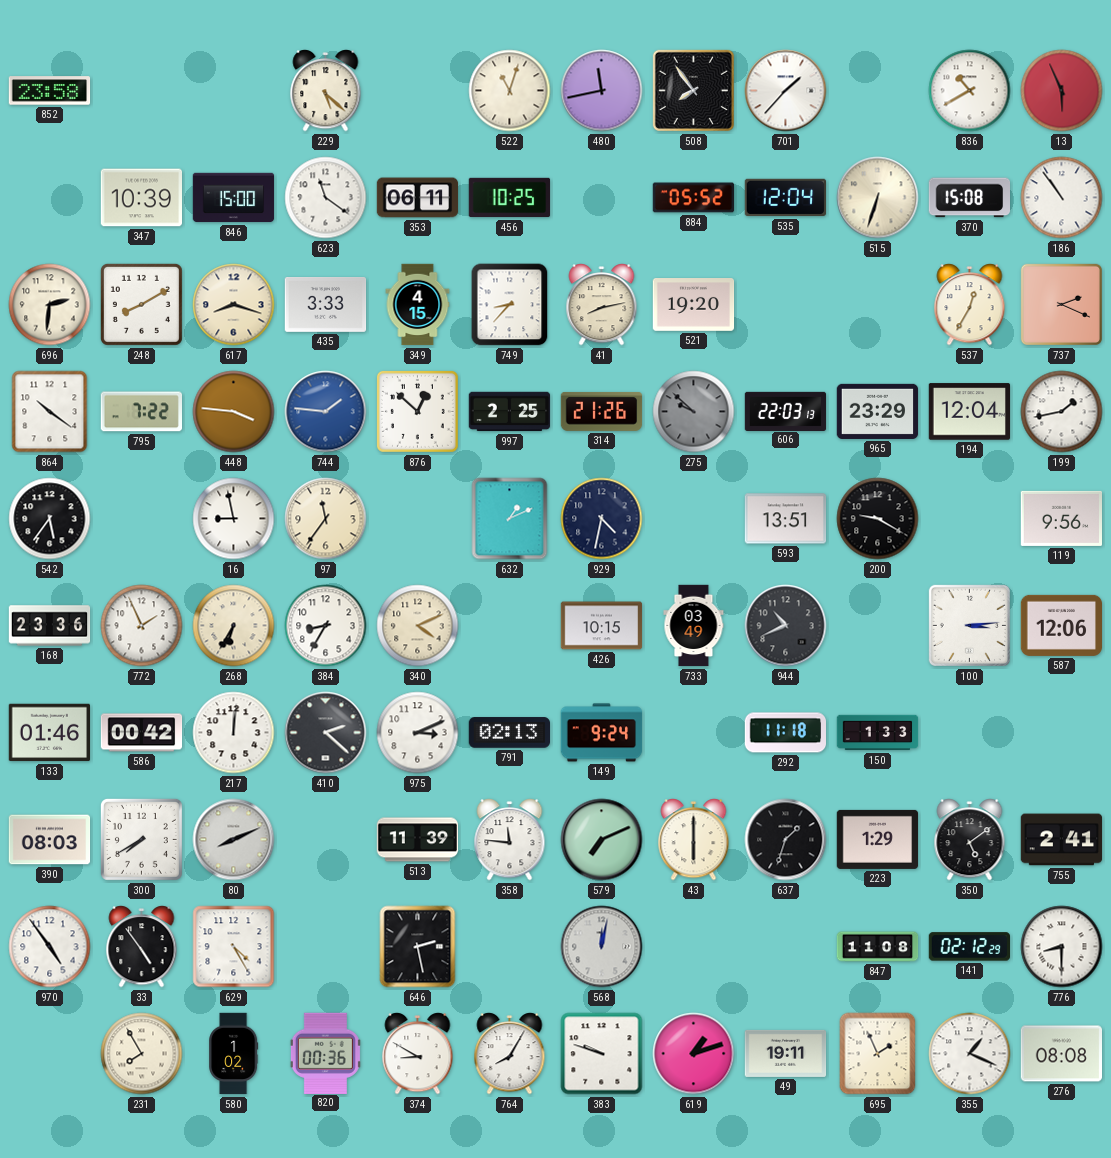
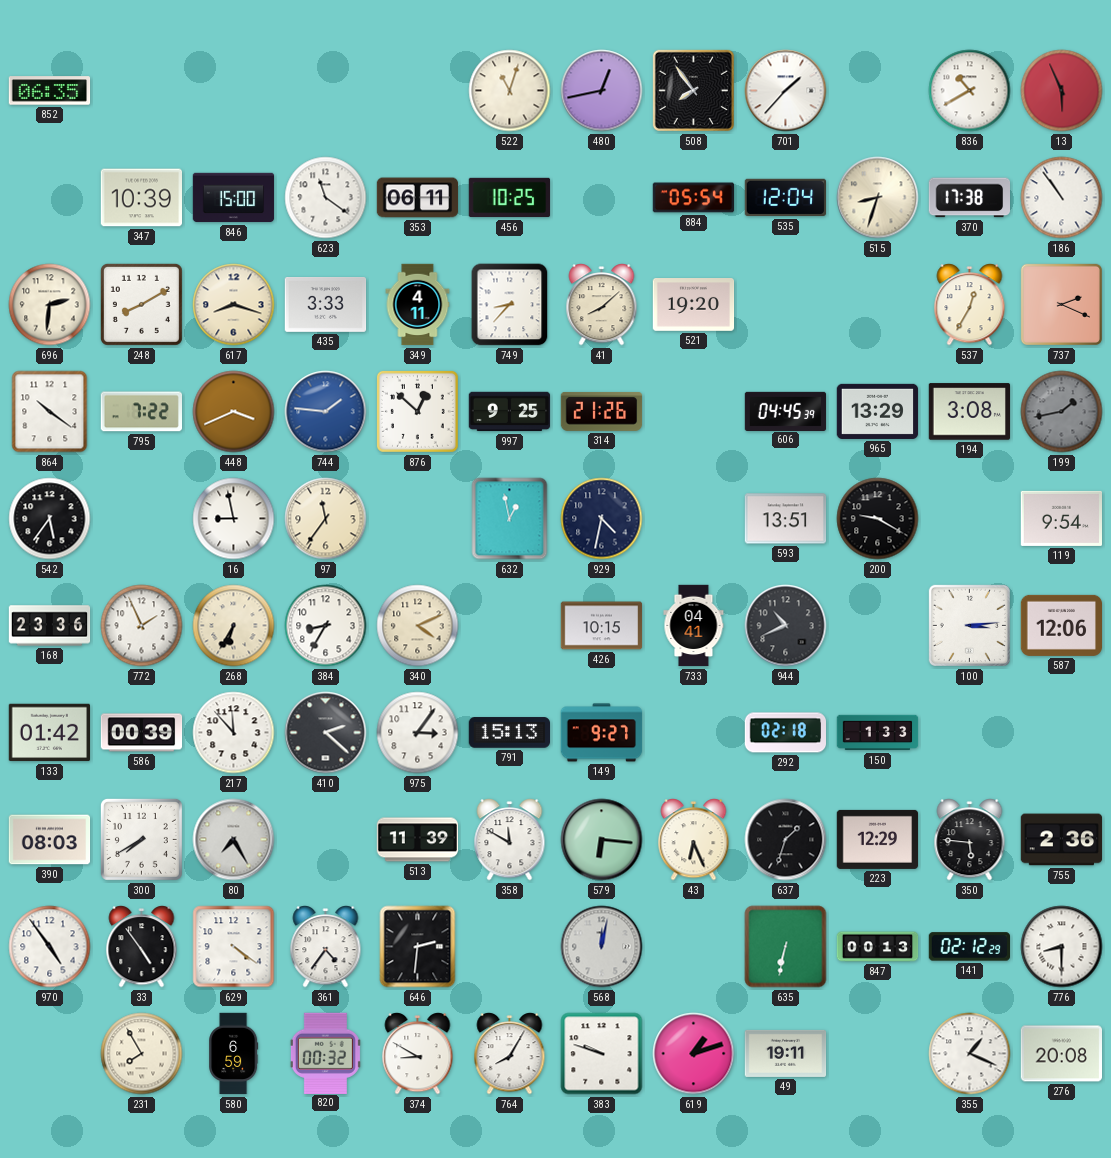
852: 23:58 -> 06:35
229: 5:22 -> none
480: 11:43 -> 12:43
884: 05:52 -> 05:54
515: 6:33 -> 8:33
370: 15:08 -> 17:38
349: 4:15 -> 4:11
41: 8:13 -> 8:08
448: 3:46 -> 3:41
997: 2:25 -> 9:25
275: 9:52 -> none
606: 22:03 -> 04:45
965: 23:29 -> 13:29
194: 12:04 -> 3:08
199 dial: white -> grey
632: 1:11 -> 12:58
119: 9:56 -> 9:54
733: 03:49 -> 04:41
133: 01:46 -> 01:42
586: 00:42 -> 00:39
217: 12:01 -> 11:53
975: 3:11 -> 3:06
791: 02:13 -> 15:13
149: 9:24 -> 9:27
292: 11:18 -> 02:18
80: 8:11 -> 7:25
358: 11:46 -> 11:50
579: 7:11 -> 6:16
43: 6:00 -> 6:26
223: 1:29 -> 12:29
350: 5:09 -> 5:46
755: 2:41 -> 2:36
629: 4:25 -> 4:21
361: none -> 4:36
646: 2:28 -> 2:31
635: none -> 6:32
847: 11:08 -> 00:13
580: 1:02 -> 6:59
820: 00:36 -> 00:32
695: 1:56 -> none
276: 08:08 -> 20:08
